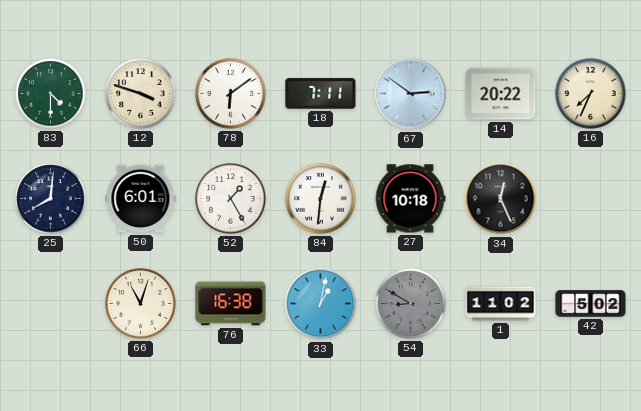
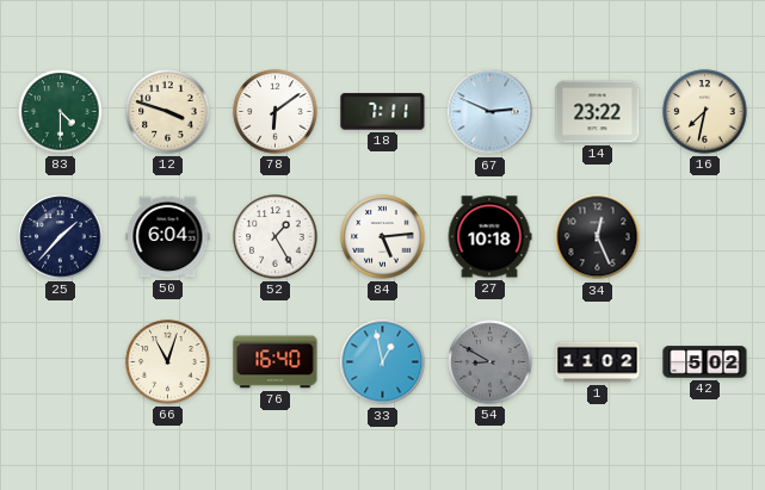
67: 2:51 -> 2:49
14: 20:22 -> 23:22
16: 7:34 -> 7:32
25: 8:01 -> 1:37
50: 6:01 -> 6:04
84: 12:31 -> 5:14
76: 16:38 -> 16:40
33: 1:02 -> 12:58
